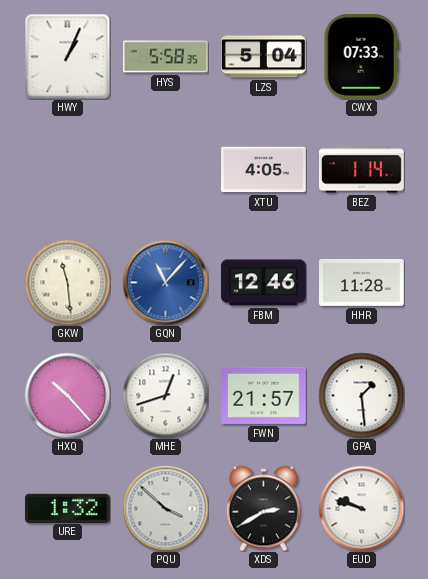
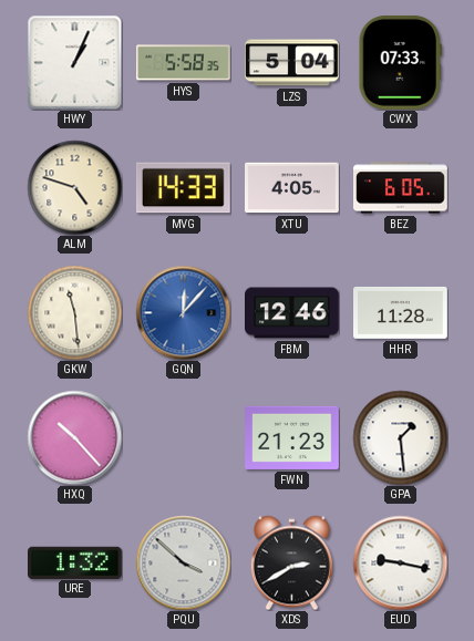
ALM: none -> 4:48
MVG: none -> 14:33
BEZ: 1:14 -> 6:05
GQN: 11:07 -> 12:07
MHE: 12:42 -> none
FWN: 21:57 -> 21:23
EUD: 9:48 -> 9:17
